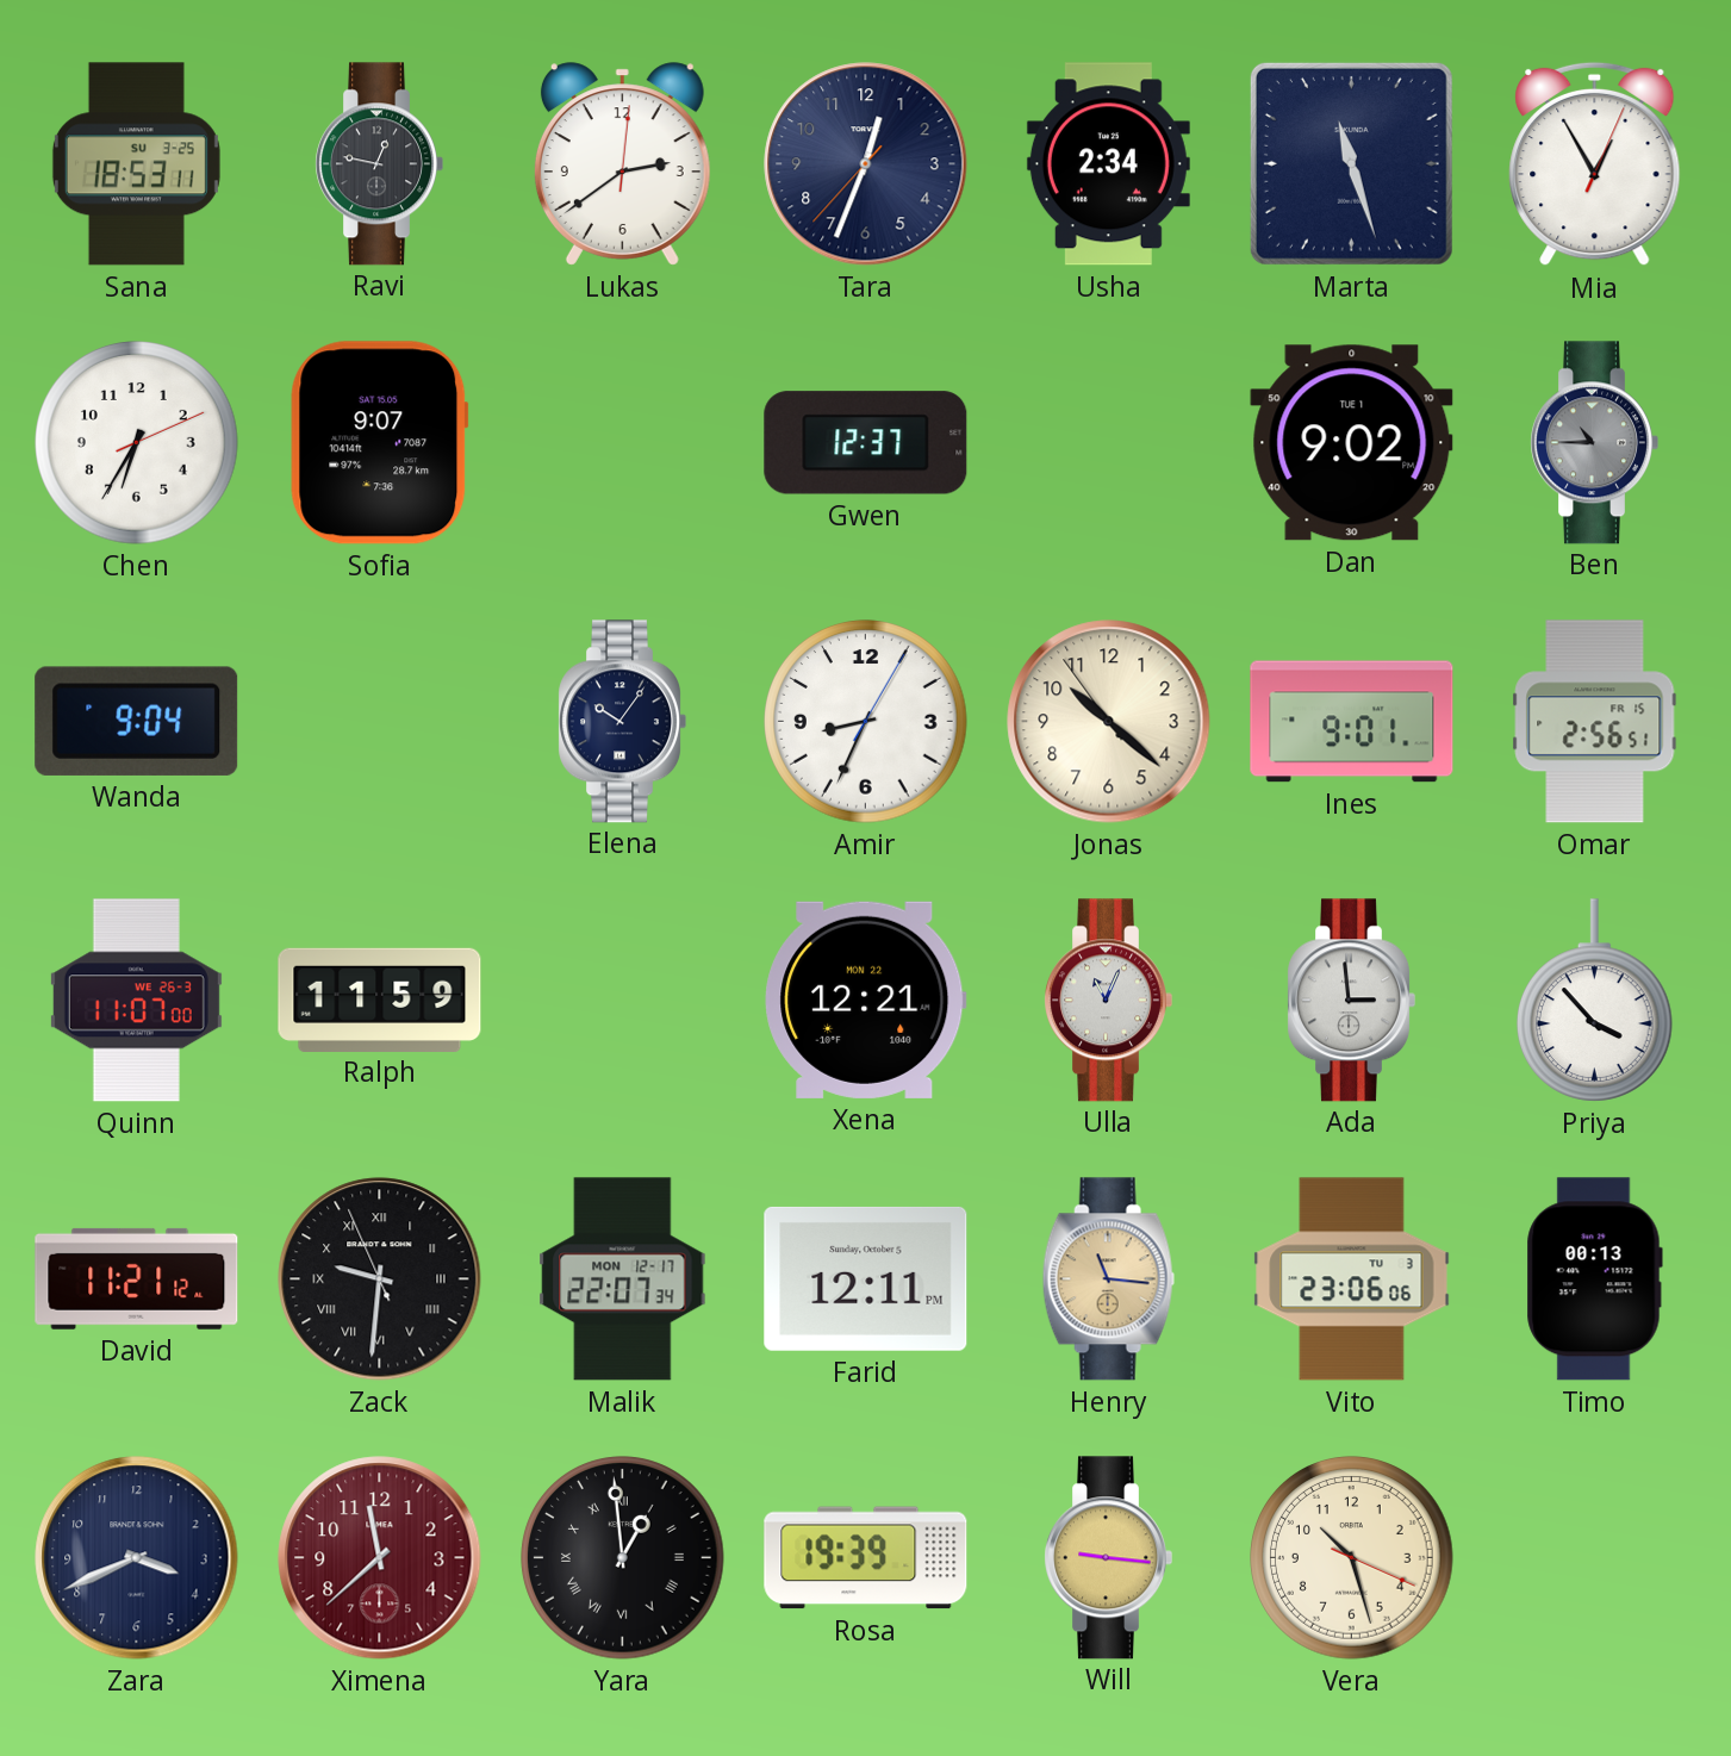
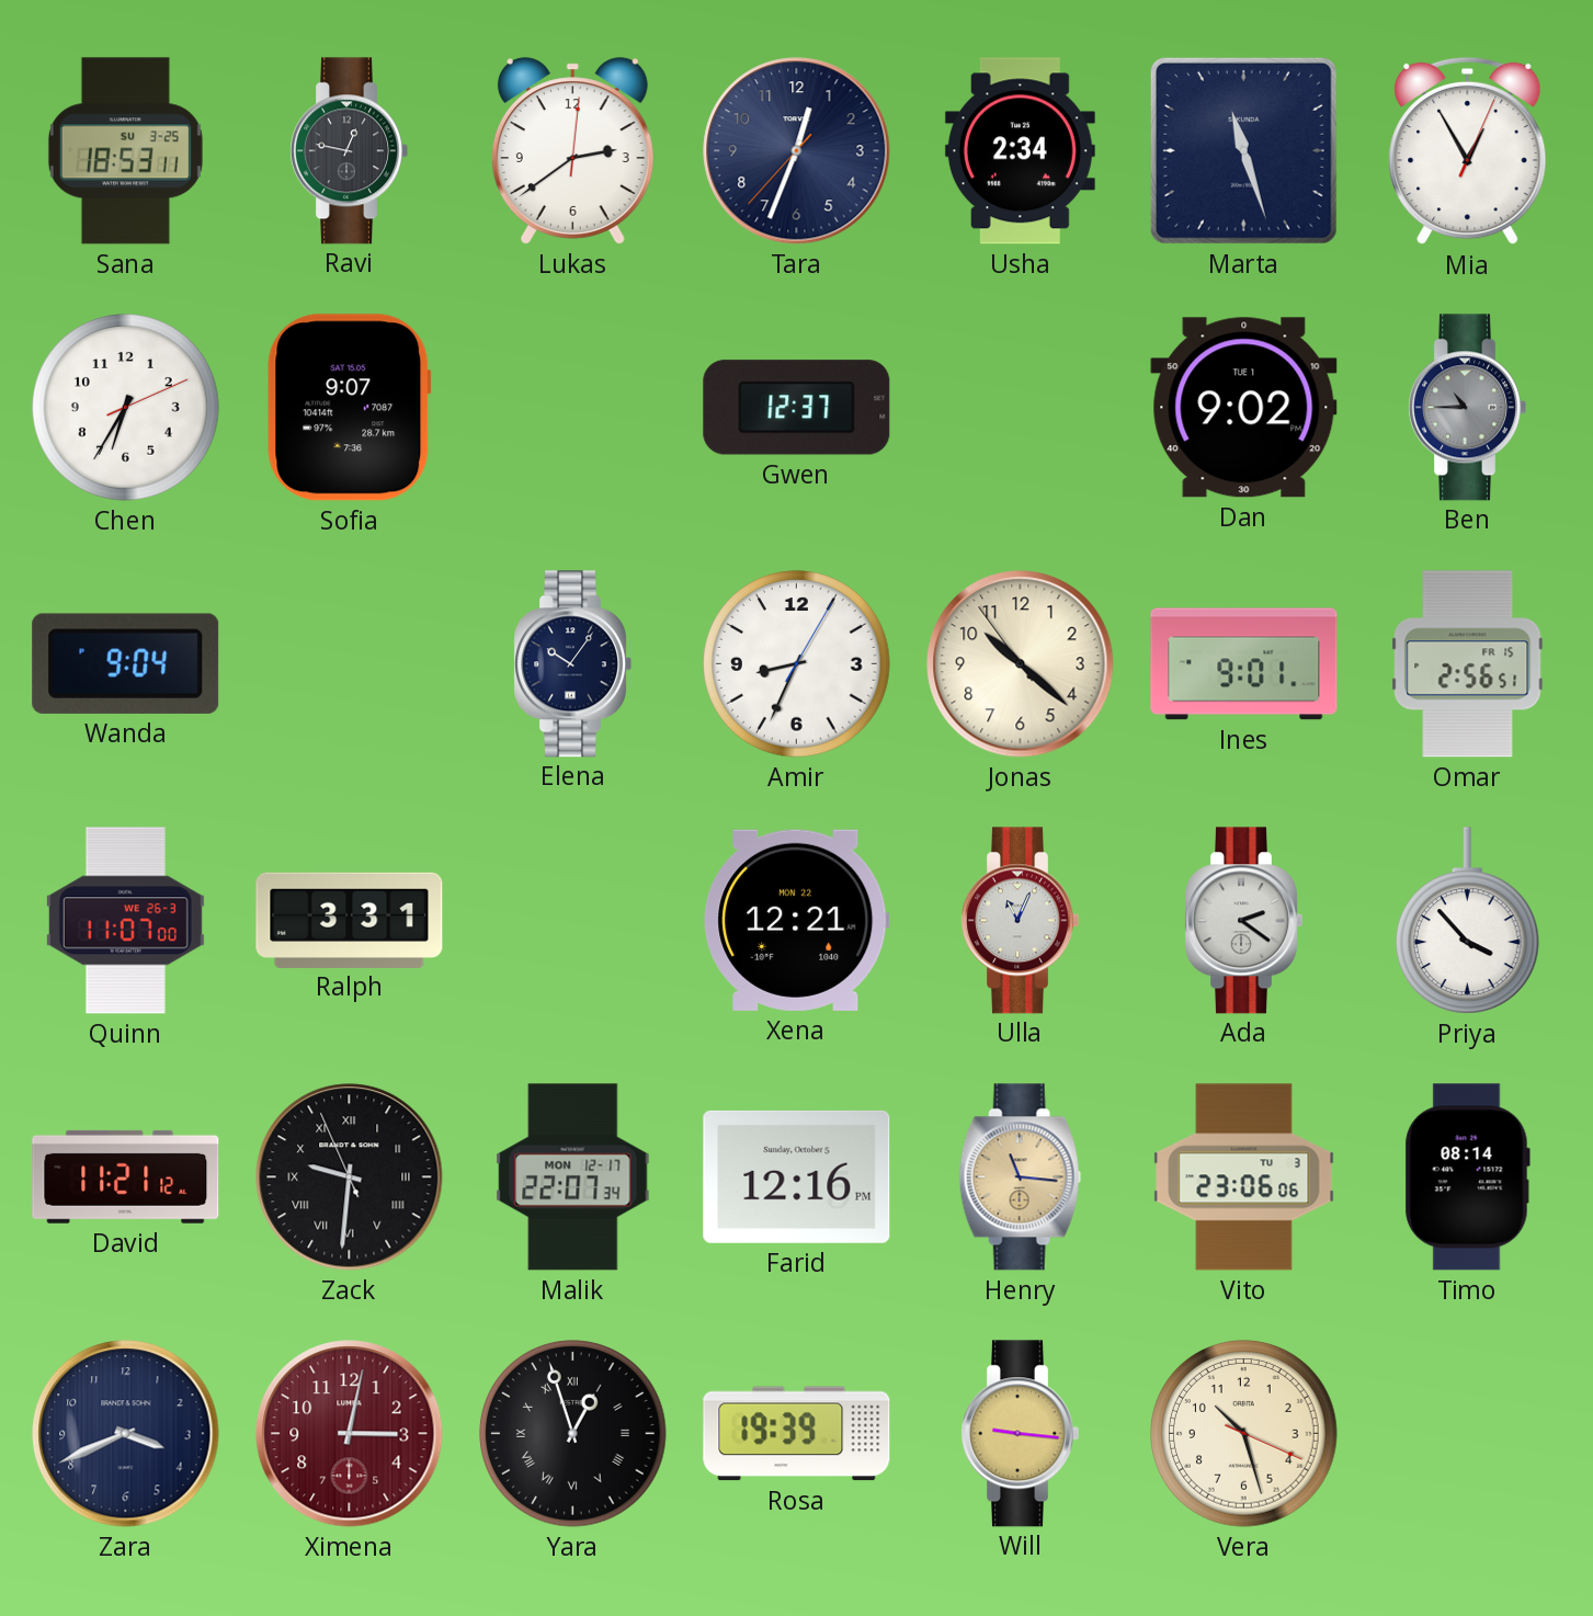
Ralph: 11:59 -> 3:31
Ada: 2:59 -> 2:21
Farid: 12:11 -> 12:16
Timo: 00:13 -> 08:14
Ximena: 11:38 -> 3:02
Yara: 12:59 -> 12:57
